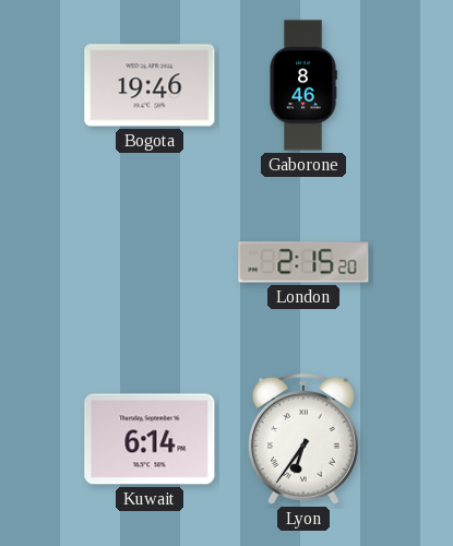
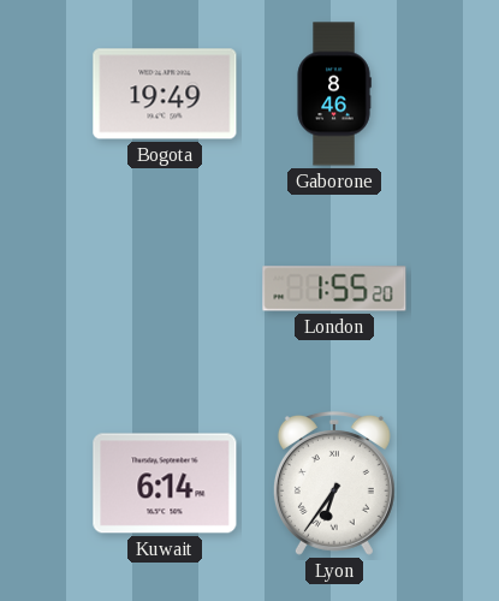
Bogota: 19:46 -> 19:49
London: 2:15 -> 1:55
